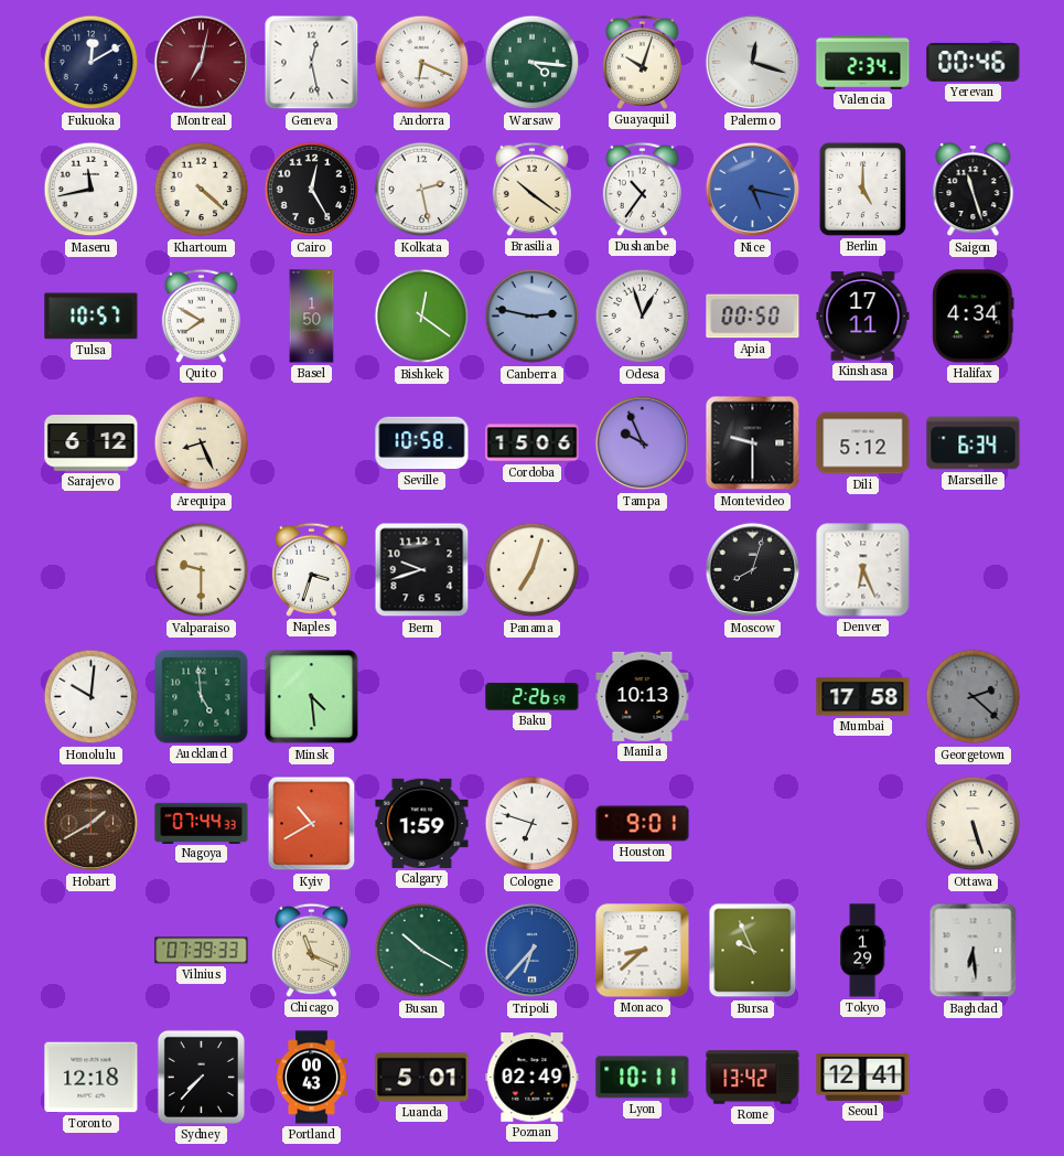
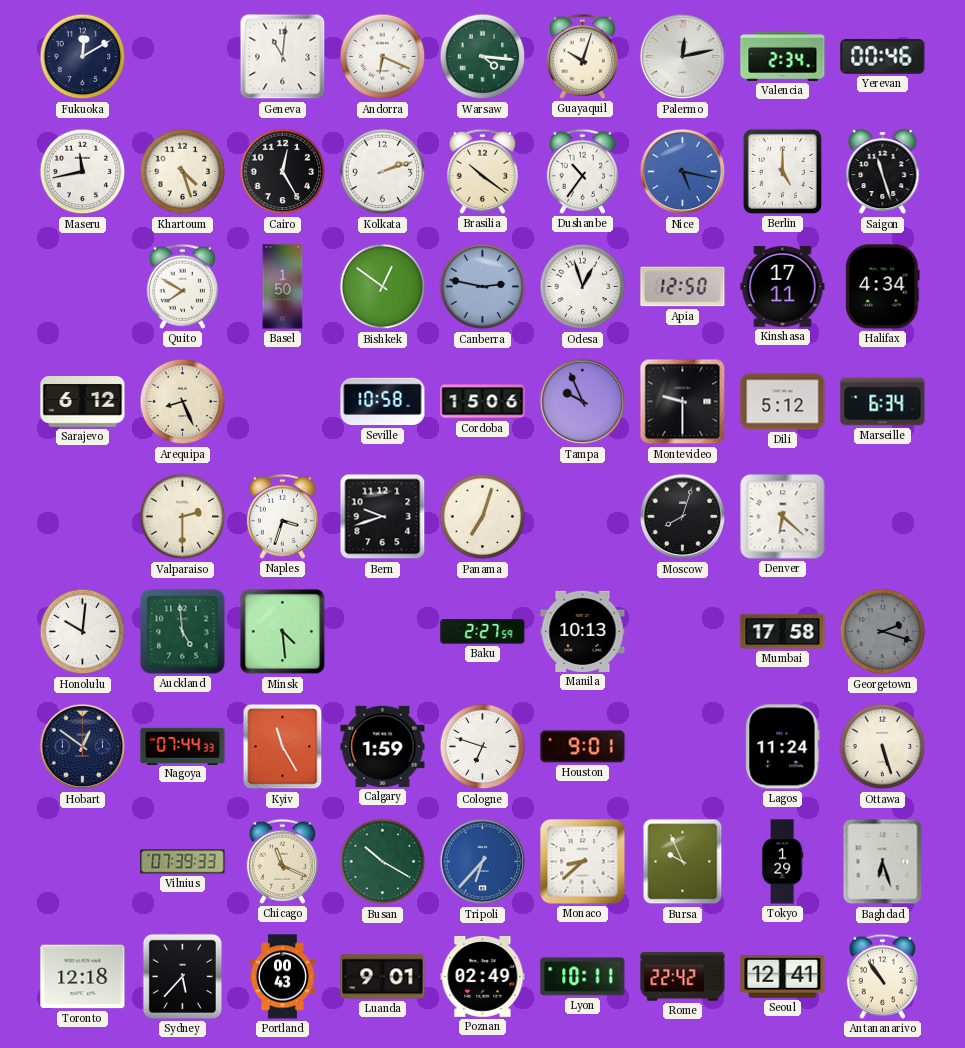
Montreal: 7:02 -> none
Geneva: 12:28 -> 11:01
Palermo: 12:18 -> 12:13
Khartoum: 4:22 -> 4:27
Kolkata: 2:28 -> 2:12
Tulsa: 10:57 -> none
Bishkek: 12:21 -> 12:51
Apia: 00:50 -> 12:50
Valparaiso: 9:30 -> 2:30
Denver: 6:26 -> 6:22
Baku: 2:26 -> 2:27
Georgetown: 2:22 -> 2:18
Hobart: 1:40 -> 12:51
Hobart dial: brown -> navy
Kyiv: 10:40 -> 11:25
Lagos: none -> 11:24
Baghdad: 6:29 -> 6:27
Sydney: 7:37 -> 5:37
Luanda: 5:01 -> 9:01
Rome: 13:42 -> 22:42
Antananarivo: none -> 10:54
